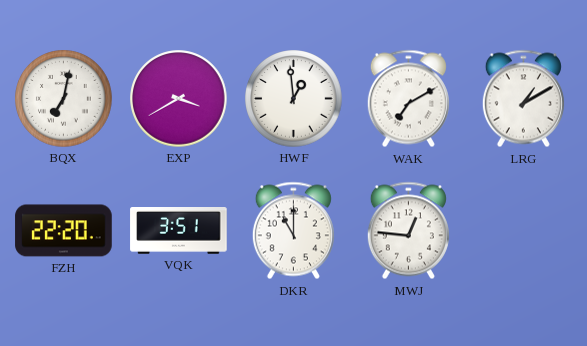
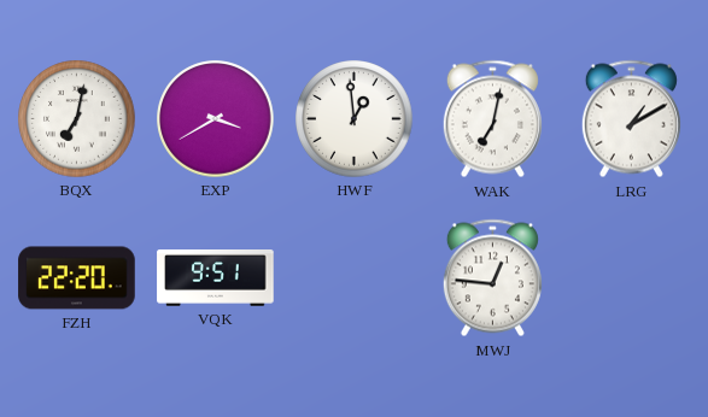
WAK: 7:10 -> 7:02
VQK: 3:51 -> 9:51
DKR: 11:00 -> none
